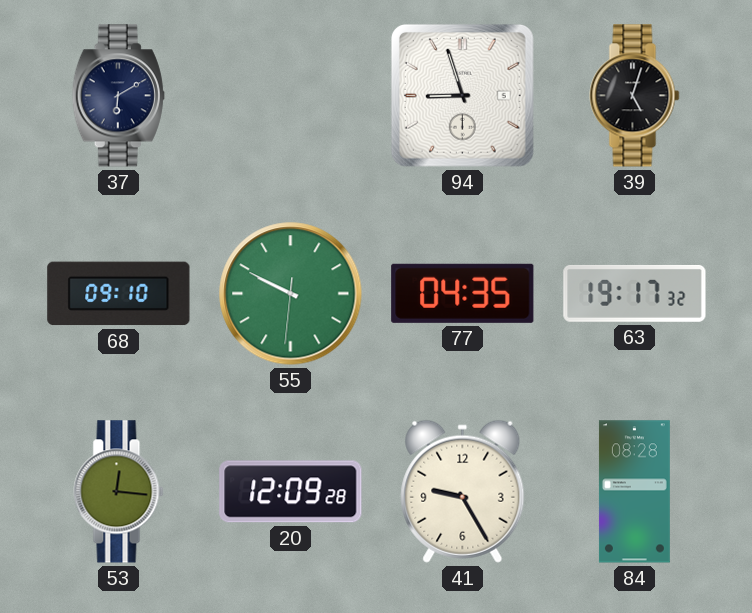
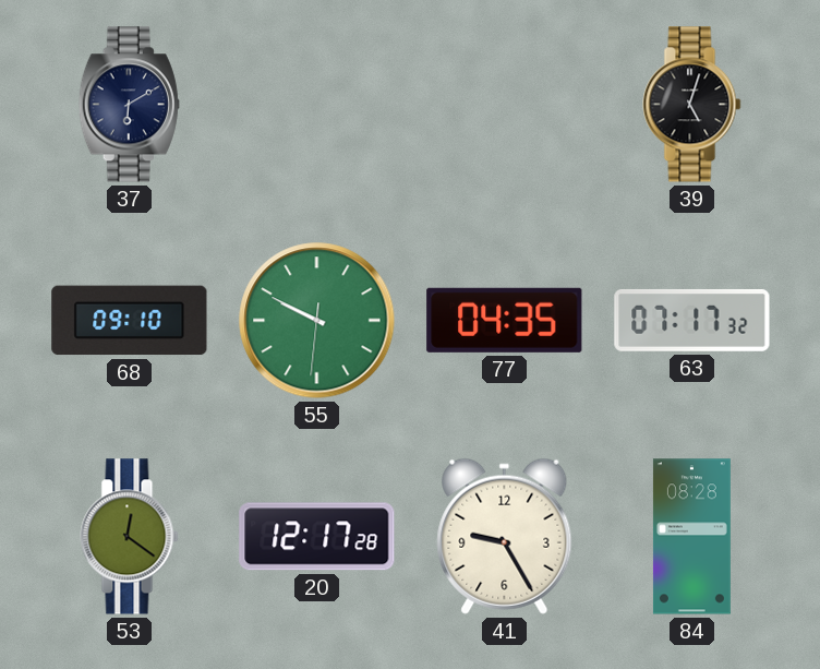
94: 8:57 -> none
63: 19:17 -> 07:17
53: 12:16 -> 12:21
20: 12:09 -> 12:17
